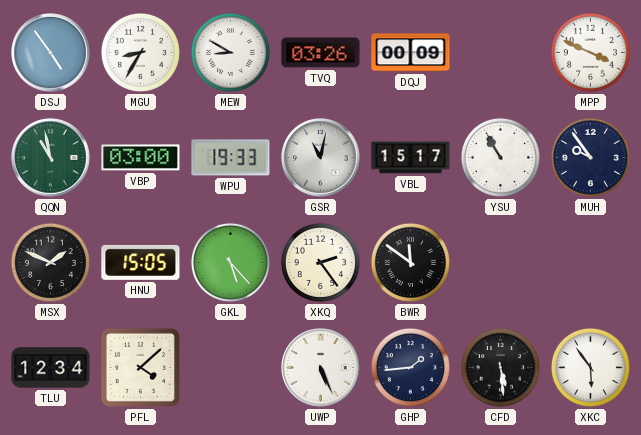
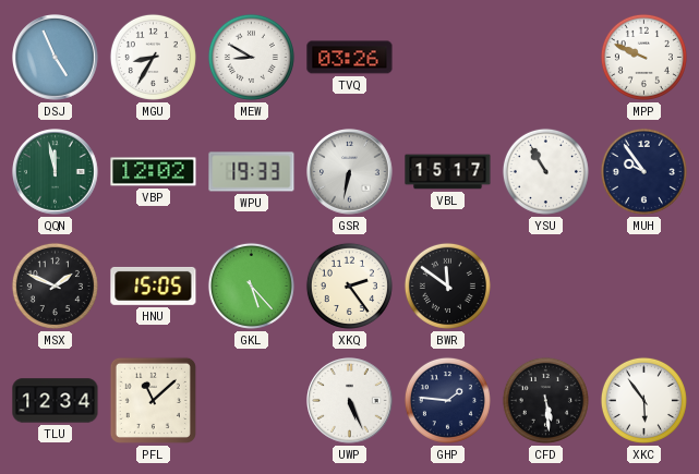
DSJ: 4:54 -> 4:56
DQJ: 00:09 -> none
MPP: 3:49 -> 9:49
QQN: 10:58 -> 11:58
VBP: 03:00 -> 12:02
GSR: 11:02 -> 6:32
PFL: 4:08 -> 11:08
GHP: 1:44 -> 1:46
